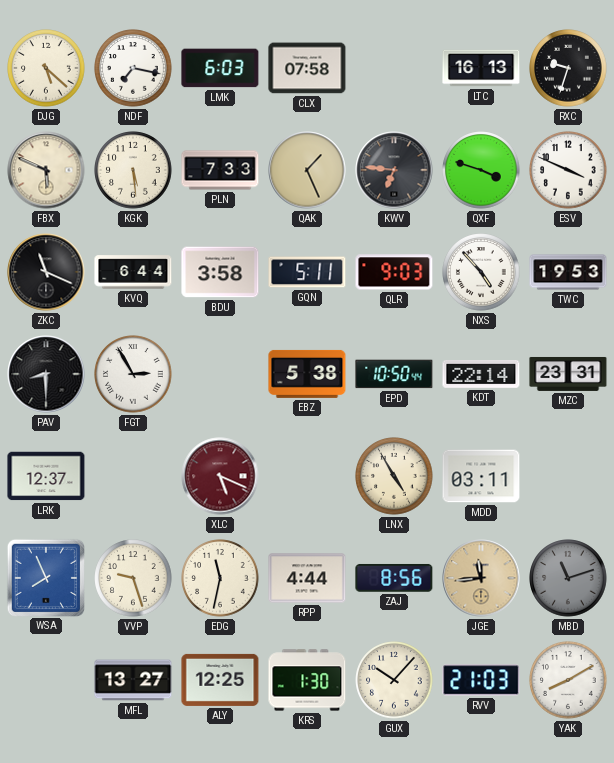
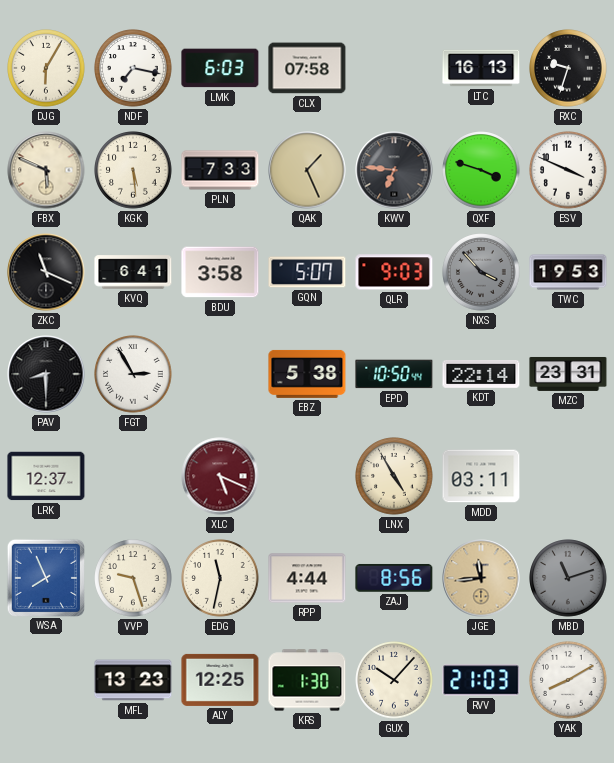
DJG: 5:22 -> 6:05
KVQ: 6:44 -> 6:41
GQN: 5:11 -> 5:07
NXS: 4:53 -> 3:53
NXS dial: white -> grey
MFL: 13:27 -> 13:23
